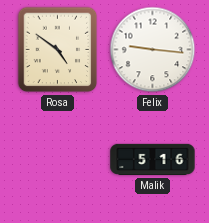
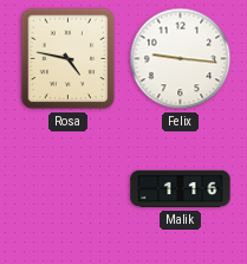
Rosa: 4:51 -> 4:47
Malik: 5:16 -> 1:16
